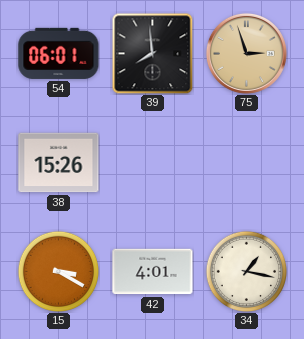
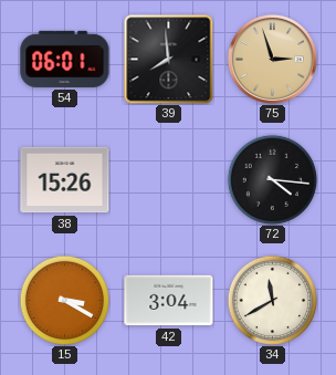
72: none -> 4:16
42: 4:01 -> 3:04
34: 1:17 -> 11:40
